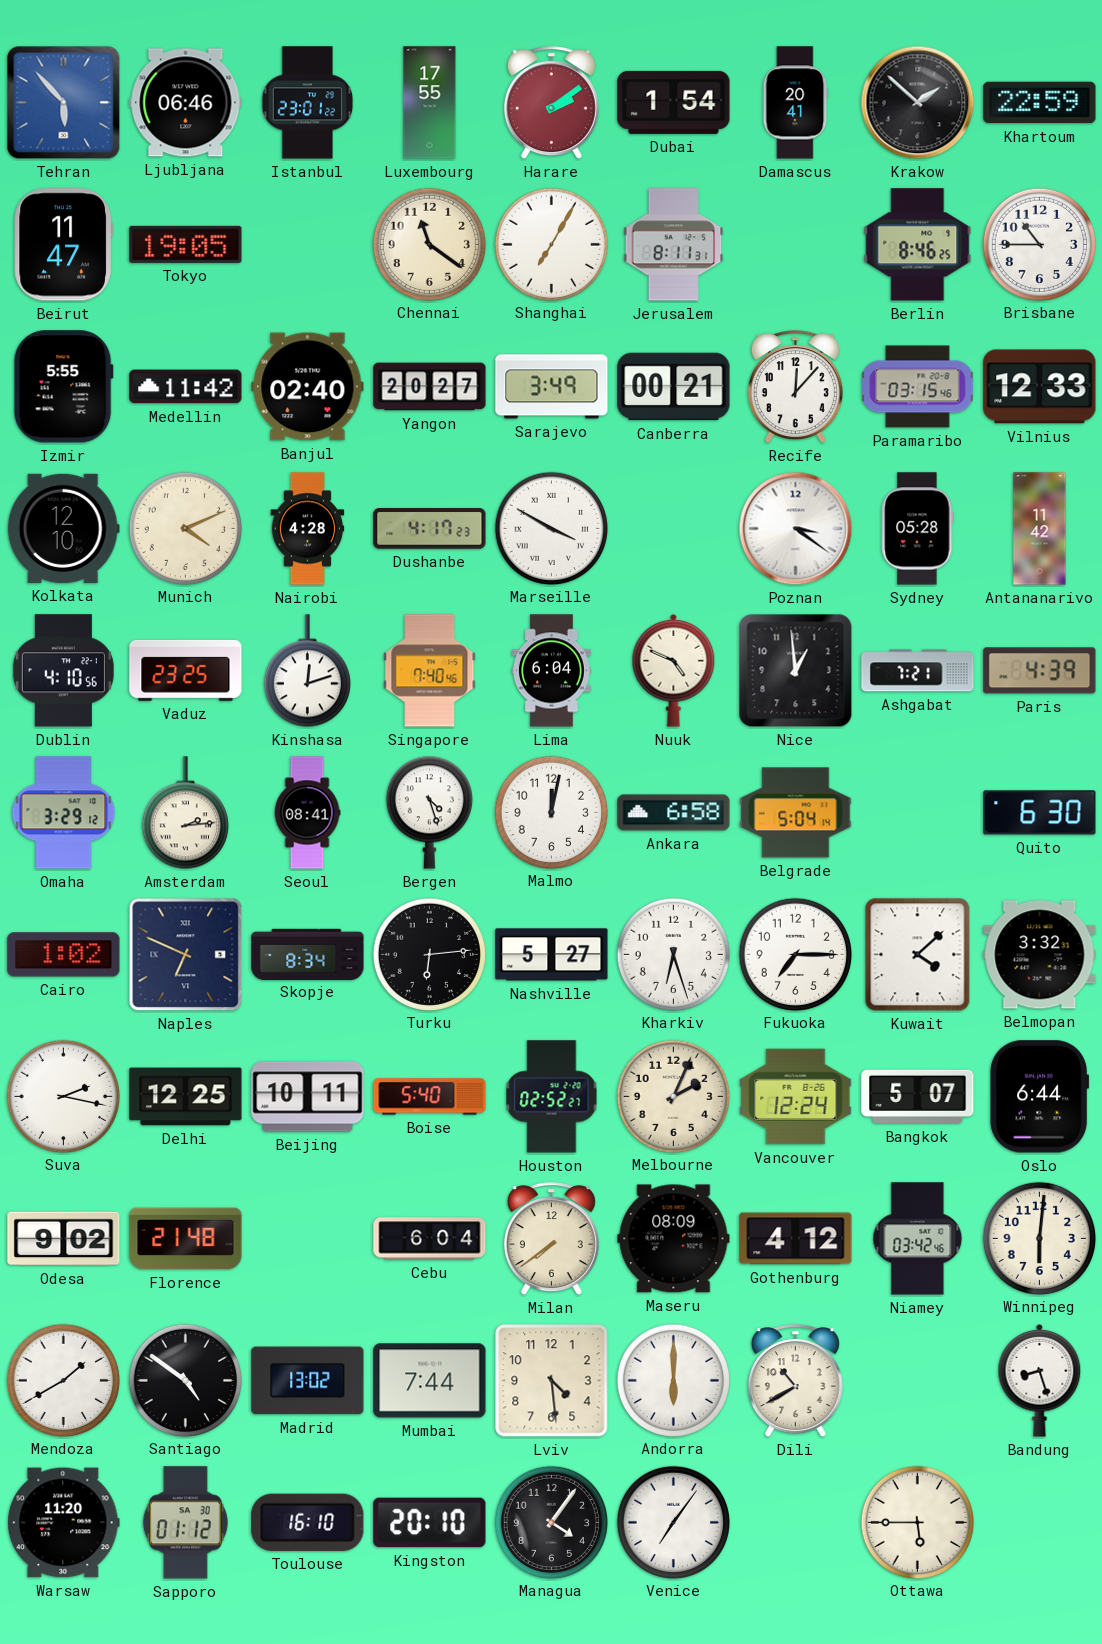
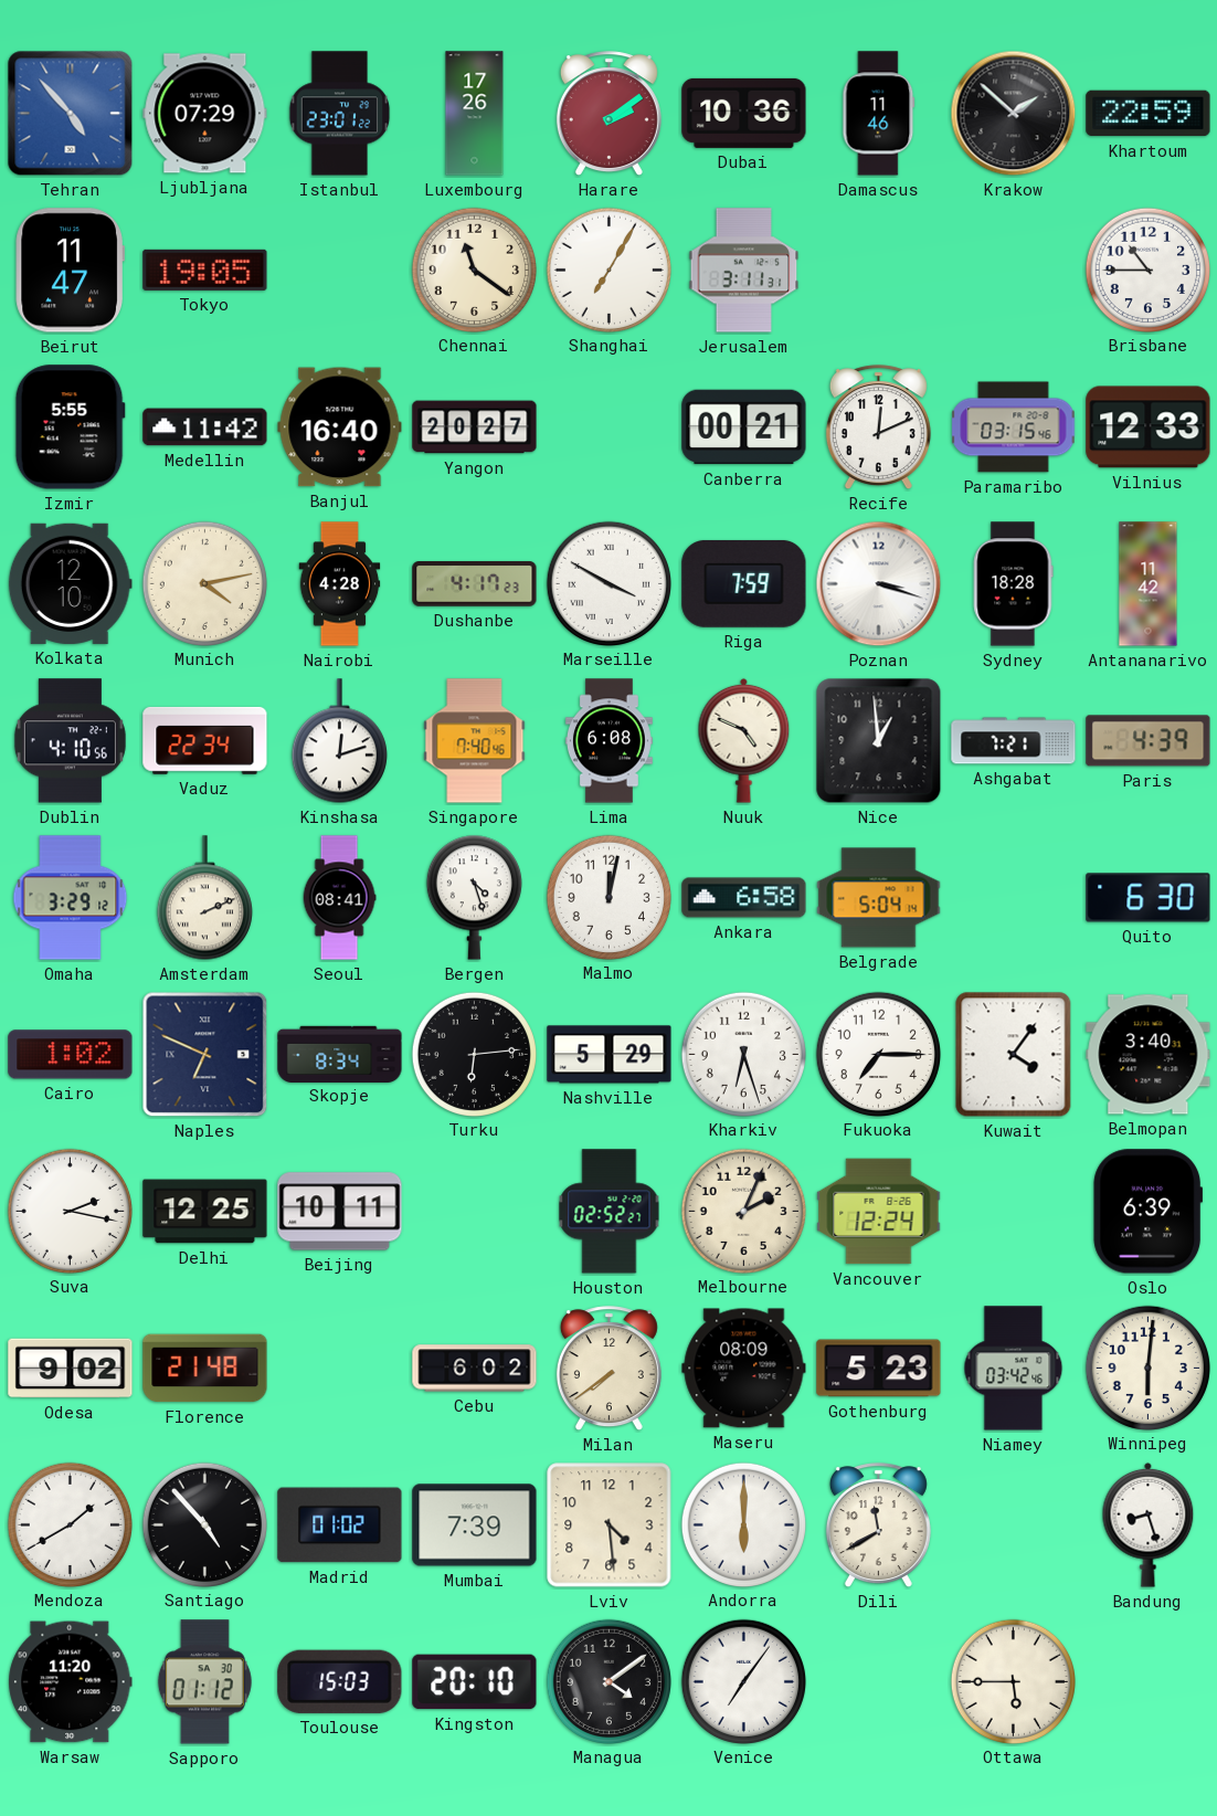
Tehran: 5:53 -> 4:53
Ljubljana: 06:46 -> 07:29
Luxembourg: 17:55 -> 17:26
Dubai: 1:54 -> 10:36
Damascus: 20:41 -> 11:46
Jerusalem: 8:11 -> 3:11
Berlin: 8:46 -> none
Banjul: 02:40 -> 16:40
Sarajevo: 3:49 -> none
Recife: 12:07 -> 12:11
Munich: 4:11 -> 4:13
Riga: none -> 7:59
Poznan: 3:21 -> 3:18
Sydney: 05:28 -> 18:28
Vaduz: 23:25 -> 22:34
Lima: 6:04 -> 6:08
Amsterdam: 2:14 -> 2:11
Nashville: 5:27 -> 5:29
Kuwait: 4:08 -> 4:06
Belmopan: 3:32 -> 3:40
Boise: 5:40 -> none
Bangkok: 5:07 -> none
Oslo: 6:44 -> 6:39
Cebu: 6:04 -> 6:02
Gothenburg: 4:12 -> 5:23
Santiago: 4:51 -> 4:53
Madrid: 13:02 -> 01:02
Mumbai: 7:44 -> 7:39
Dili: 10:40 -> 11:40
Toulouse: 16:10 -> 15:03
Managua: 4:06 -> 4:09
